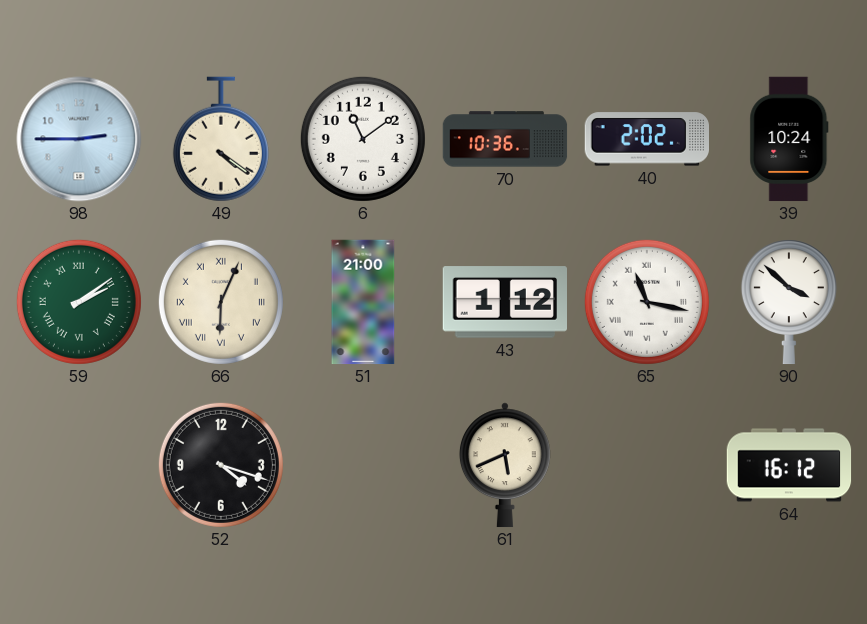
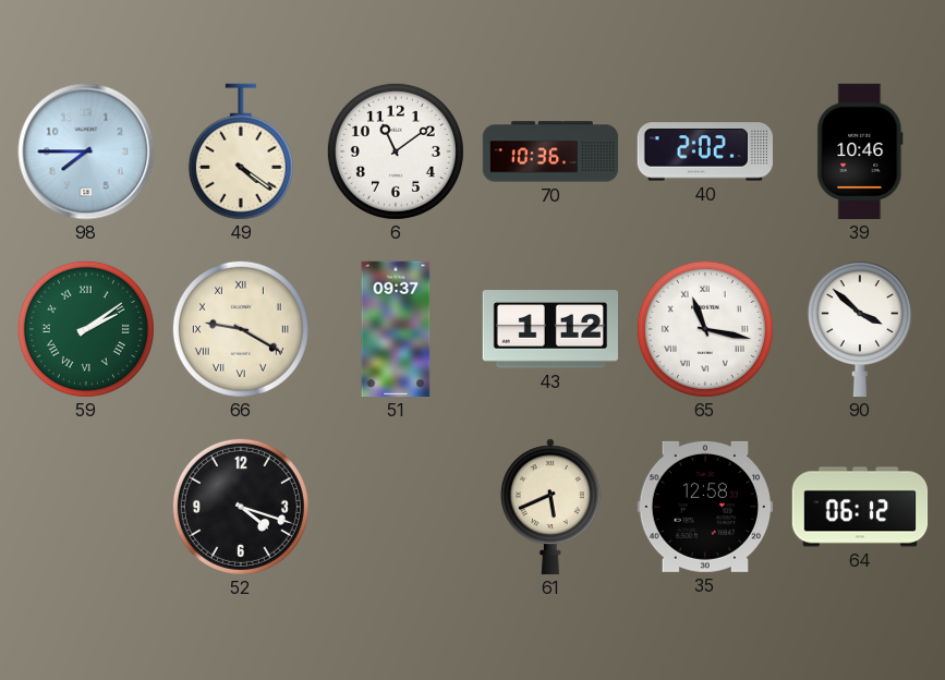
98: 2:45 -> 7:45
39: 10:24 -> 10:46
66: 6:04 -> 9:20
51: 21:00 -> 09:37
35: none -> 12:58
64: 16:12 -> 06:12
